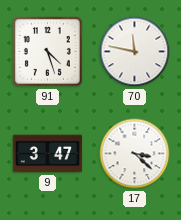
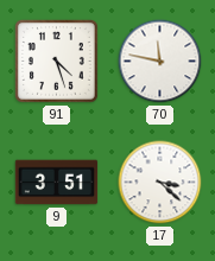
9: 3:47 -> 3:51
